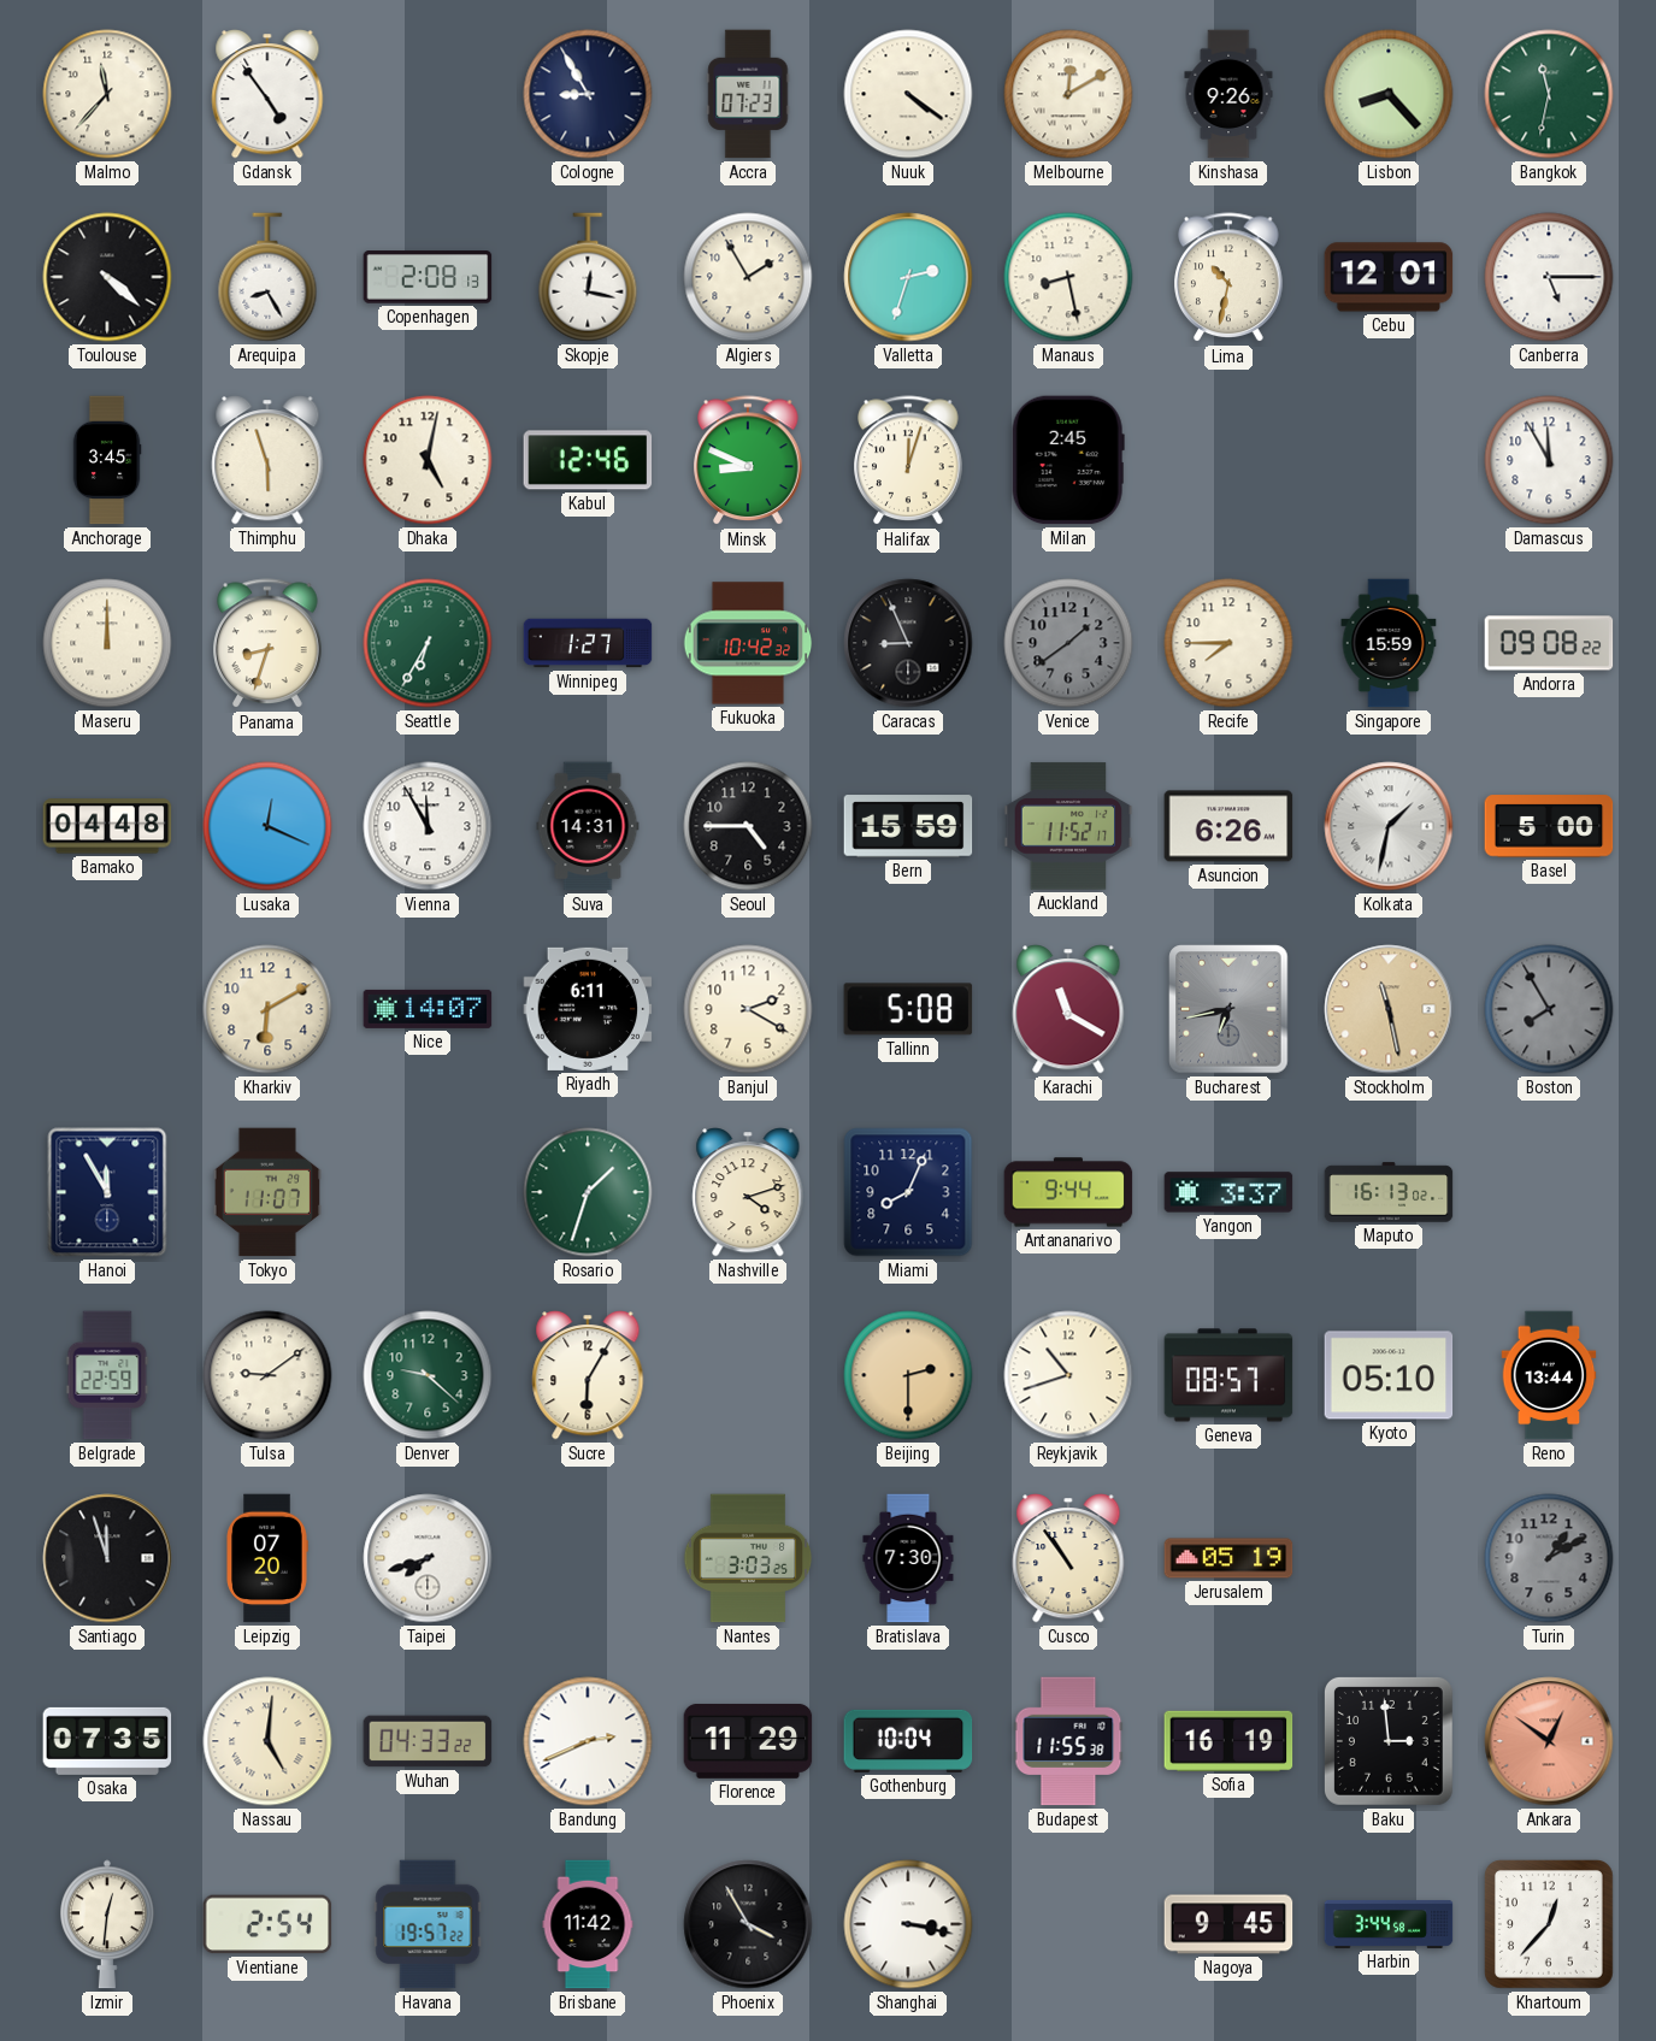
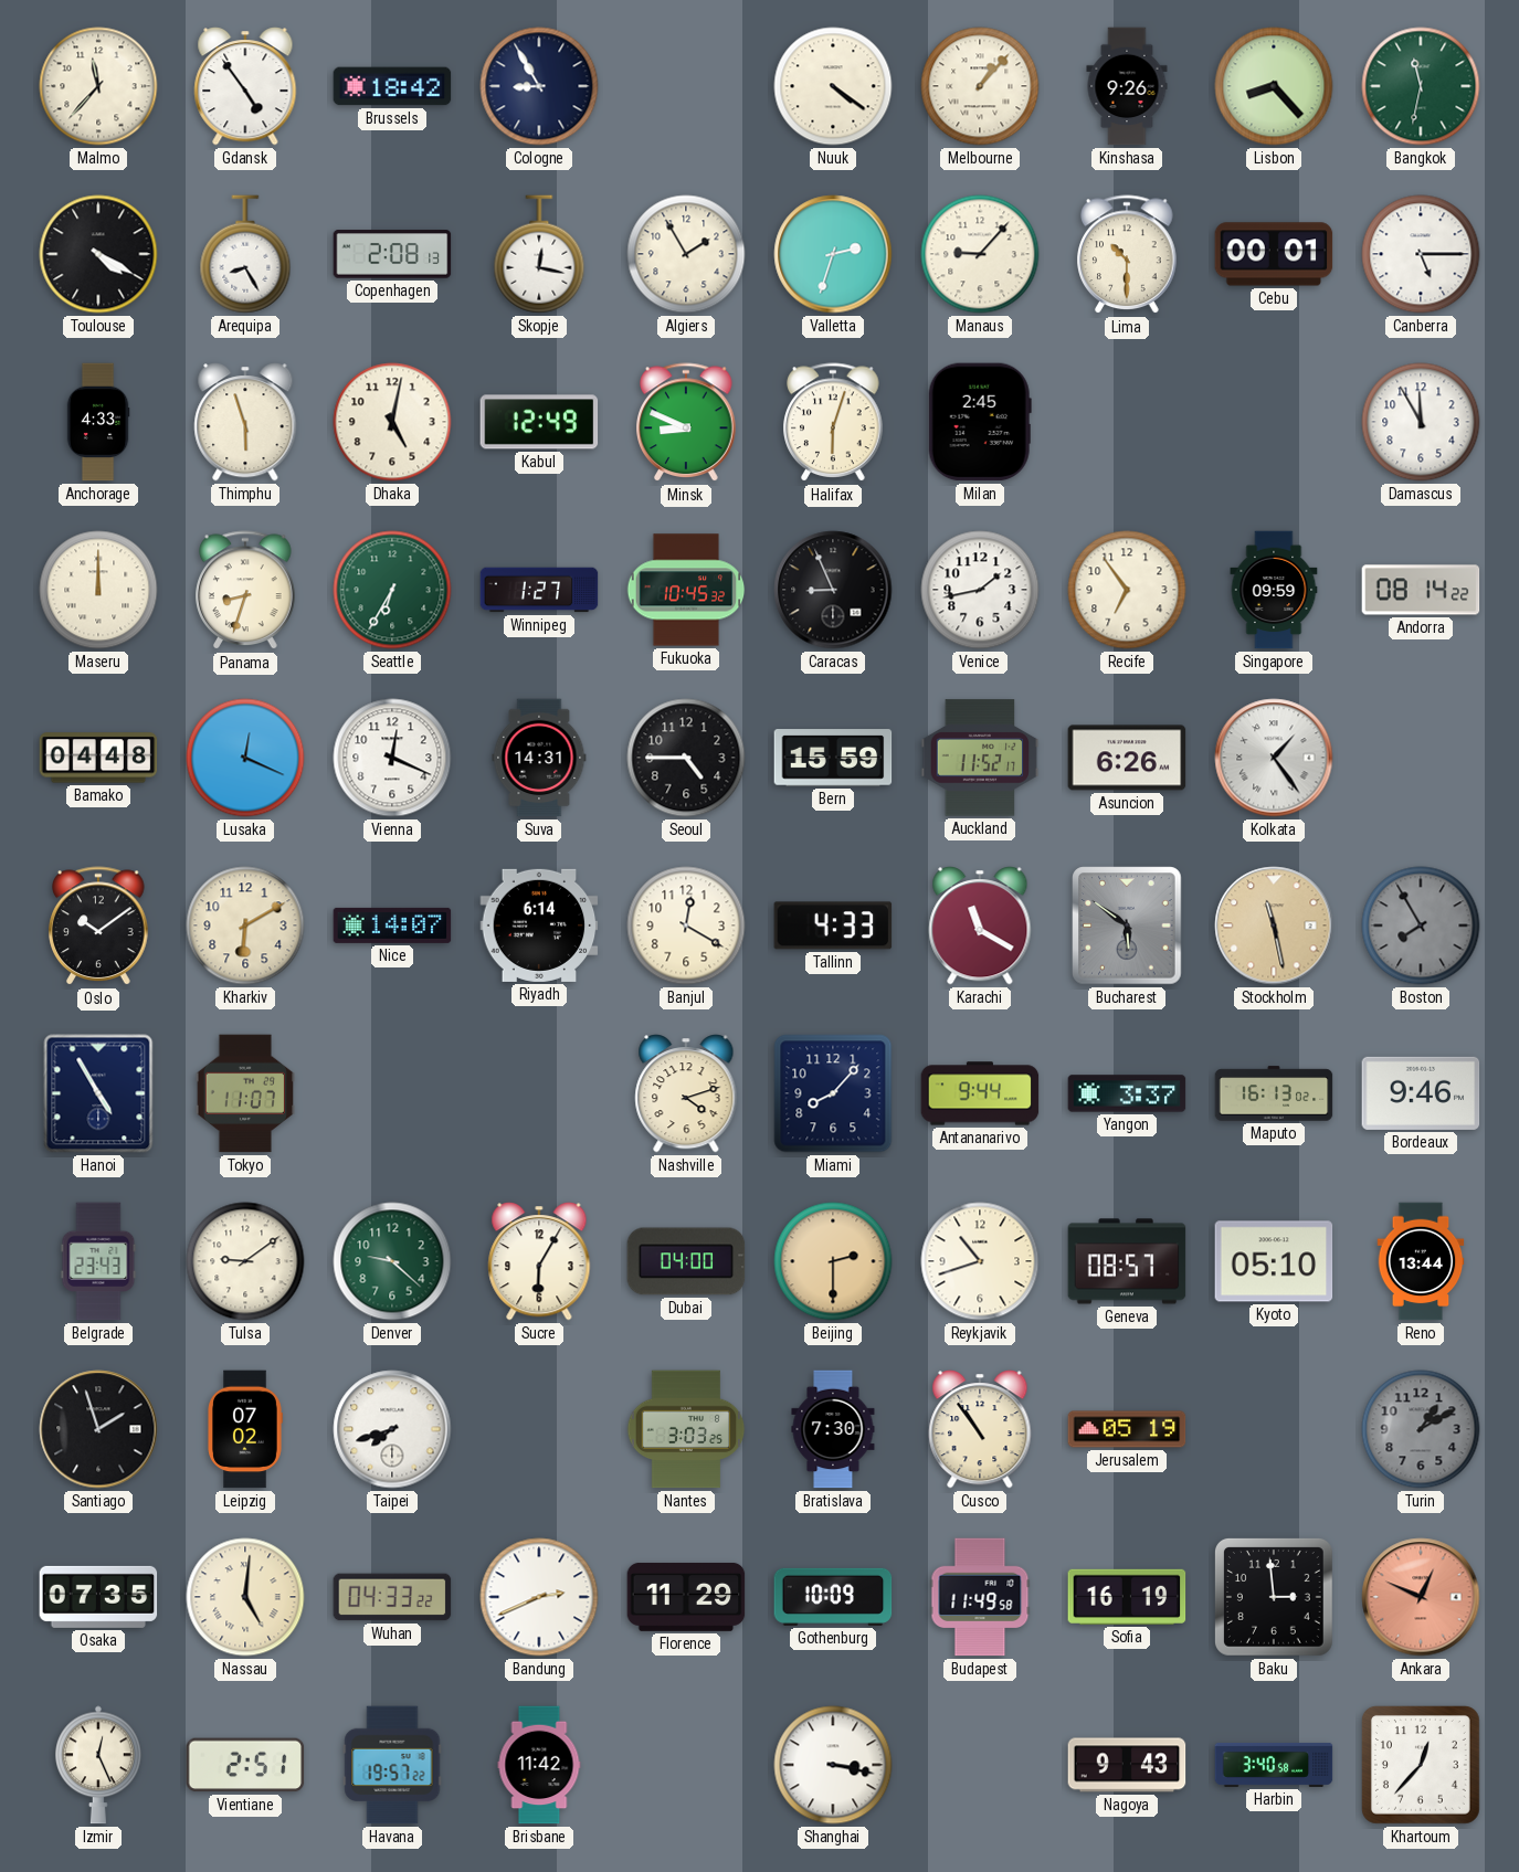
Brussels: none -> 18:42
Accra: 07:23 -> none
Melbourne: 12:10 -> 1:07
Toulouse: 4:22 -> 4:20
Manaus: 8:28 -> 9:07
Lima: 10:32 -> 10:30
Cebu: 12:01 -> 00:01
Anchorage: 3:45 -> 4:33
Kabul: 12:46 -> 12:49
Halifax: 12:03 -> 6:03
Fukuoka: 10:42 -> 10:45
Venice: 1:39 -> 1:43
Venice dial: grey -> white
Recife: 7:45 -> 6:54
Singapore: 15:59 -> 09:59
Andorra: 09:08 -> 08:14
Vienna: 11:55 -> 12:19
Kolkata: 1:32 -> 1:24
Basel: 5:00 -> none
Oslo: none -> 10:09
Riyadh: 6:11 -> 6:14
Banjul: 2:20 -> 12:20
Tallinn: 5:08 -> 4:33
Bucharest: 6:43 -> 5:51
Hanoi: 11:55 -> 4:55
Rosario: 1:33 -> none
Miami: 8:04 -> 8:07
Bordeaux: none -> 9:46
Belgrade: 22:59 -> 23:43
Dubai: none -> 04:00
Santiago: 11:57 -> 1:57
Leipzig: 07:20 -> 07:02
Gothenburg: 10:04 -> 10:09
Budapest: 11:55 -> 11:49
Ankara: 12:51 -> 12:49
Izmir: 12:31 -> 12:26
Vientiane: 2:54 -> 2:51
Phoenix: 3:55 -> none
Nagoya: 9:45 -> 9:43
Harbin: 3:44 -> 3:40
